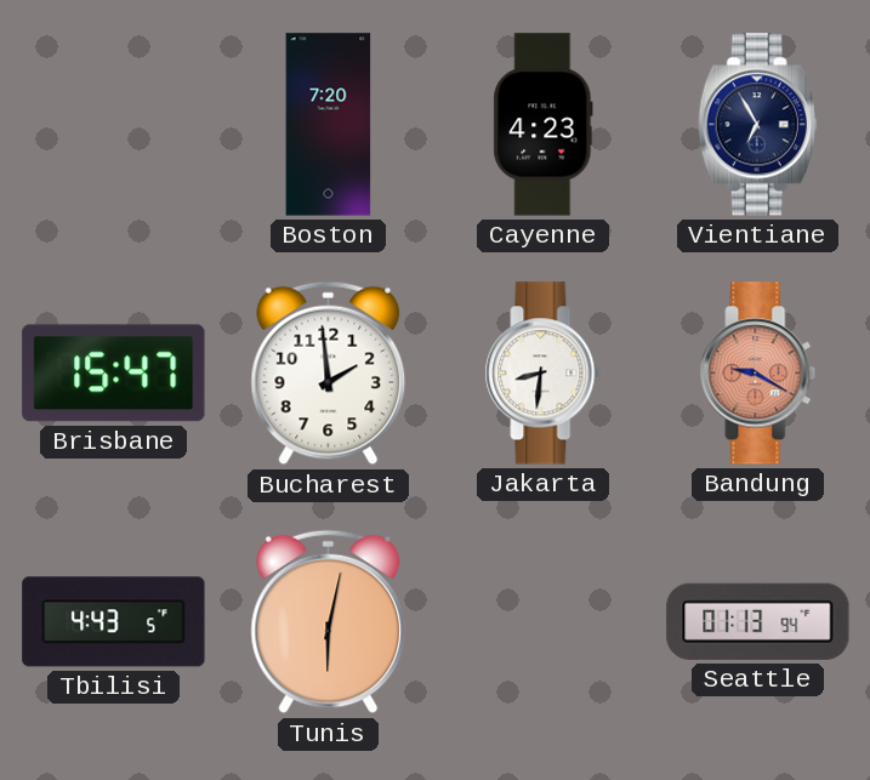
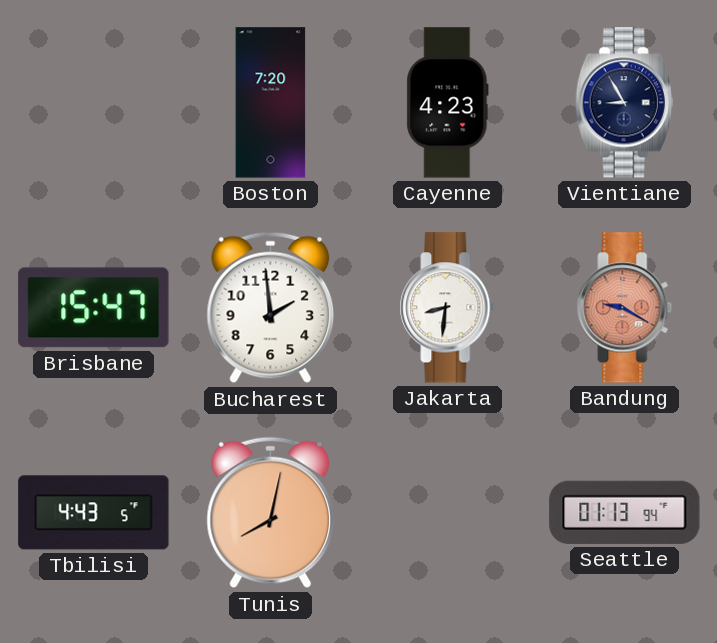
Vientiane: 6:55 -> 8:55
Tunis: 6:02 -> 8:02
